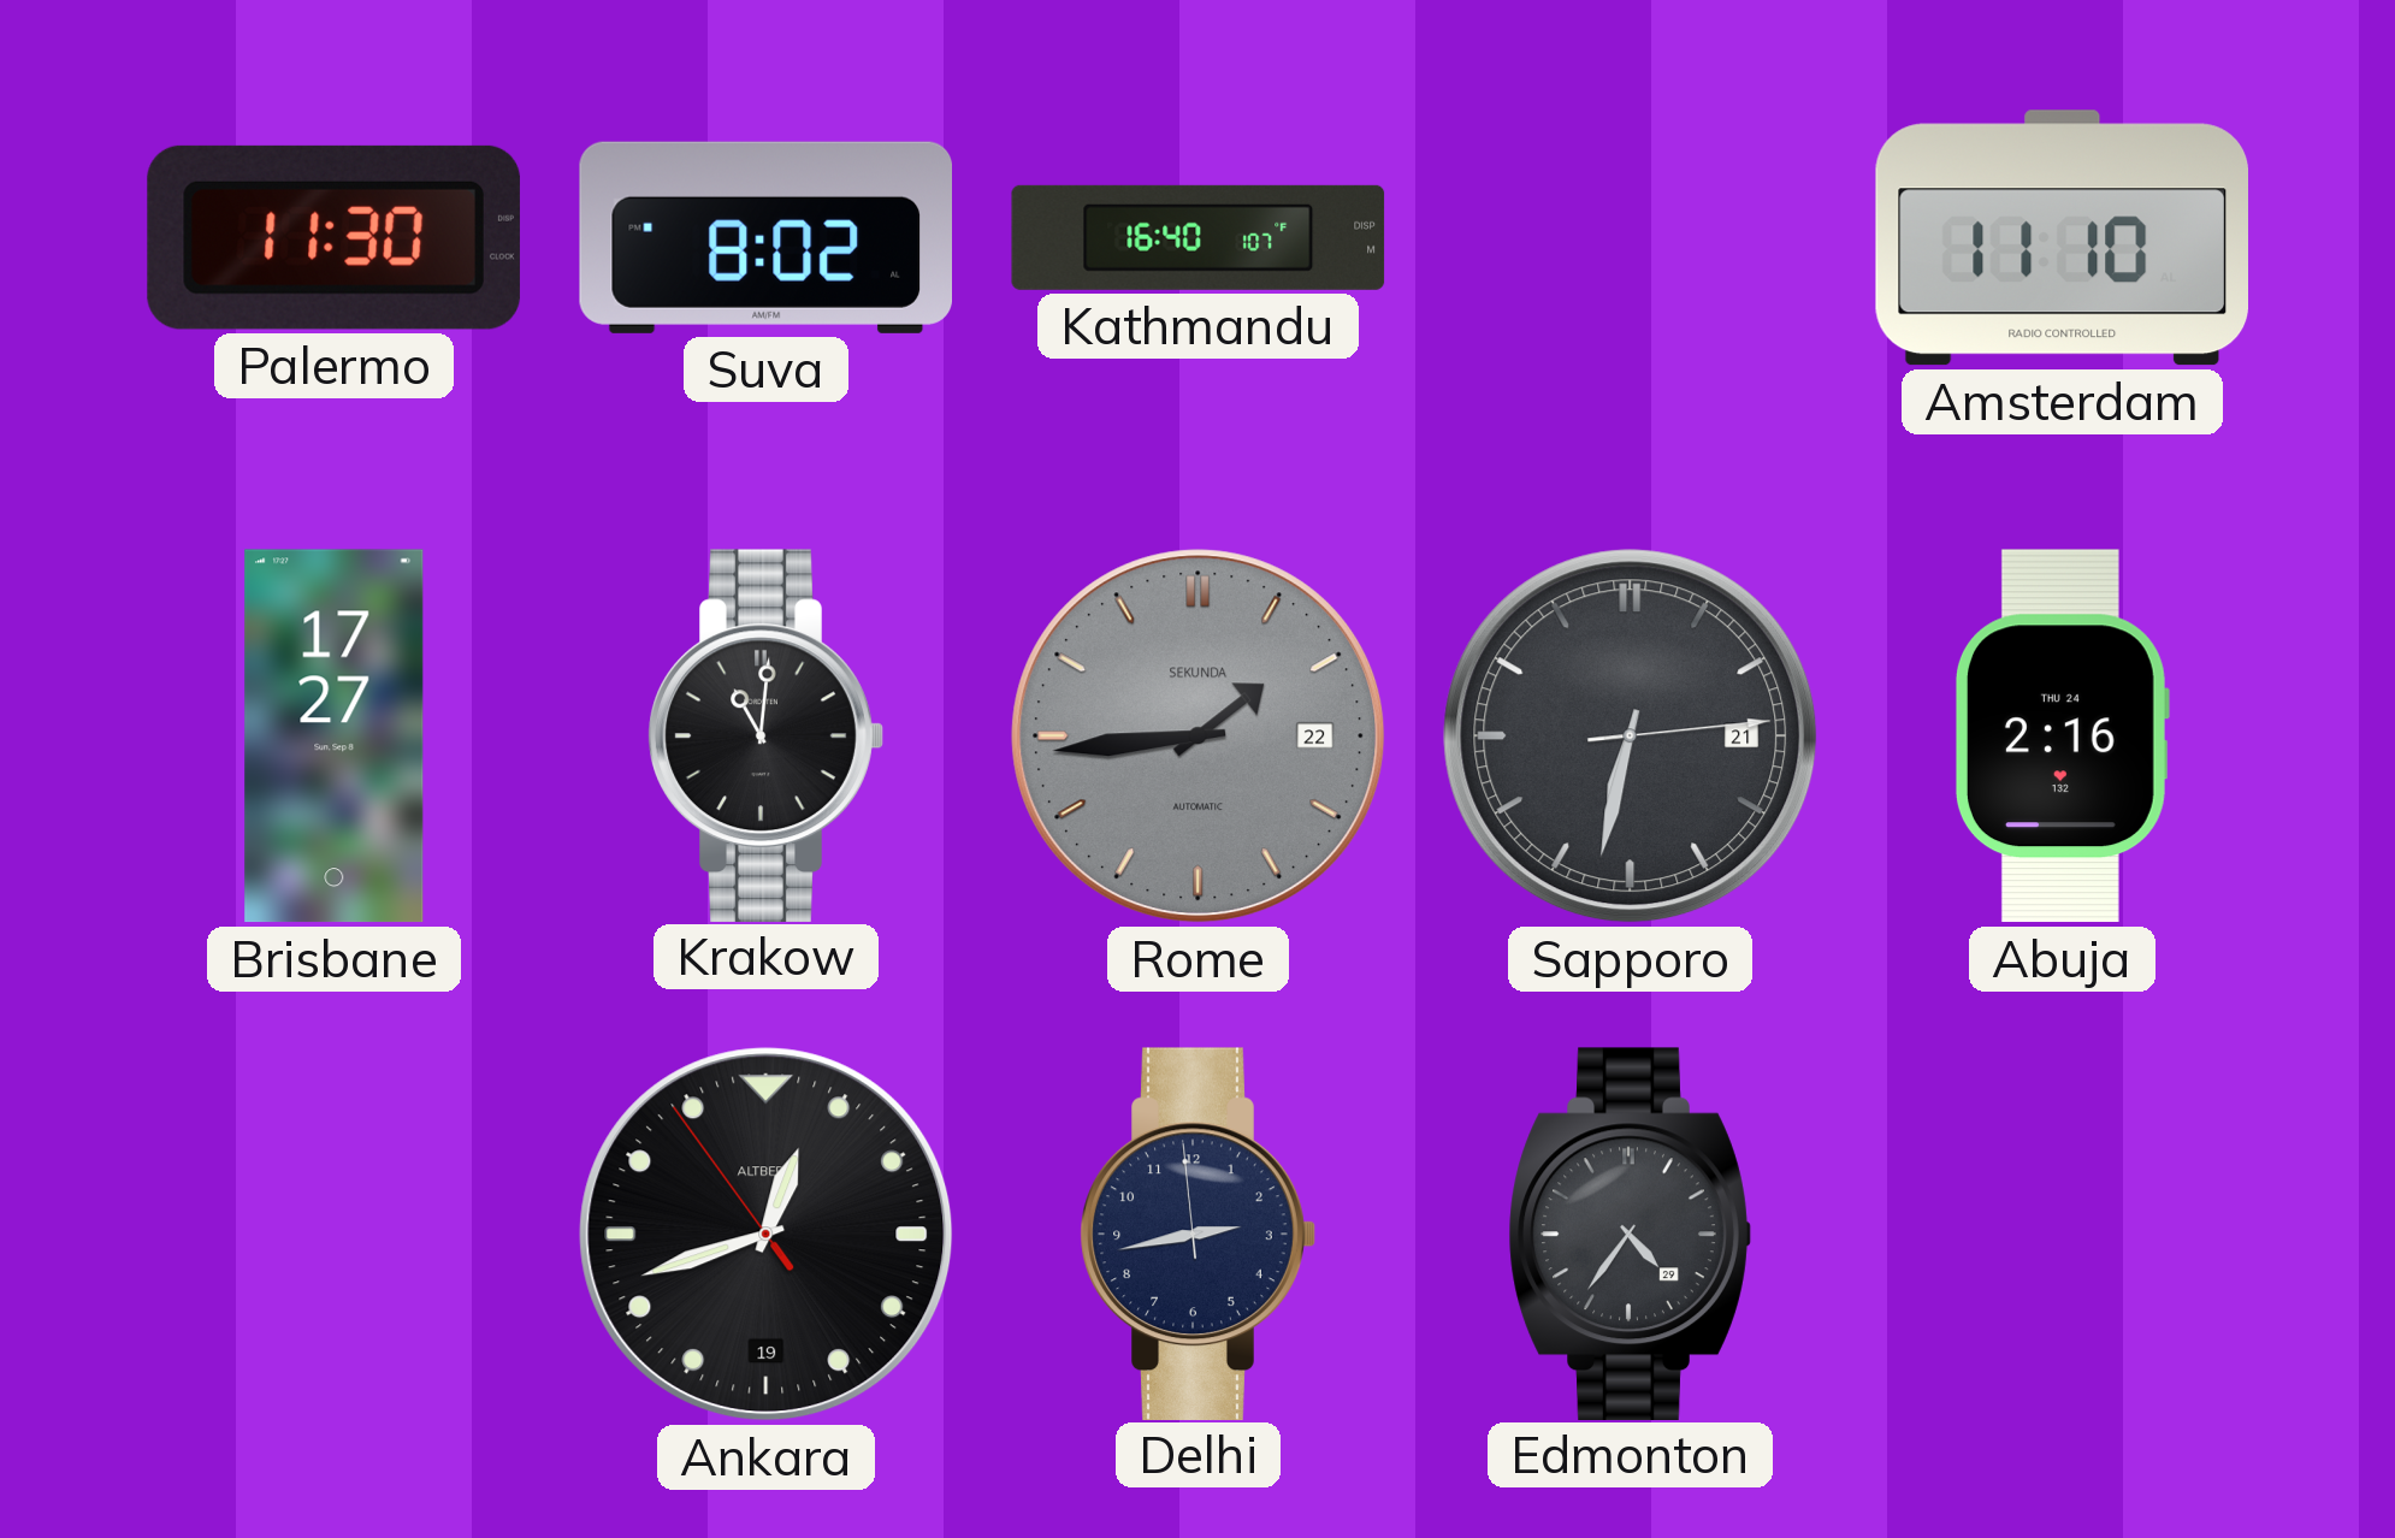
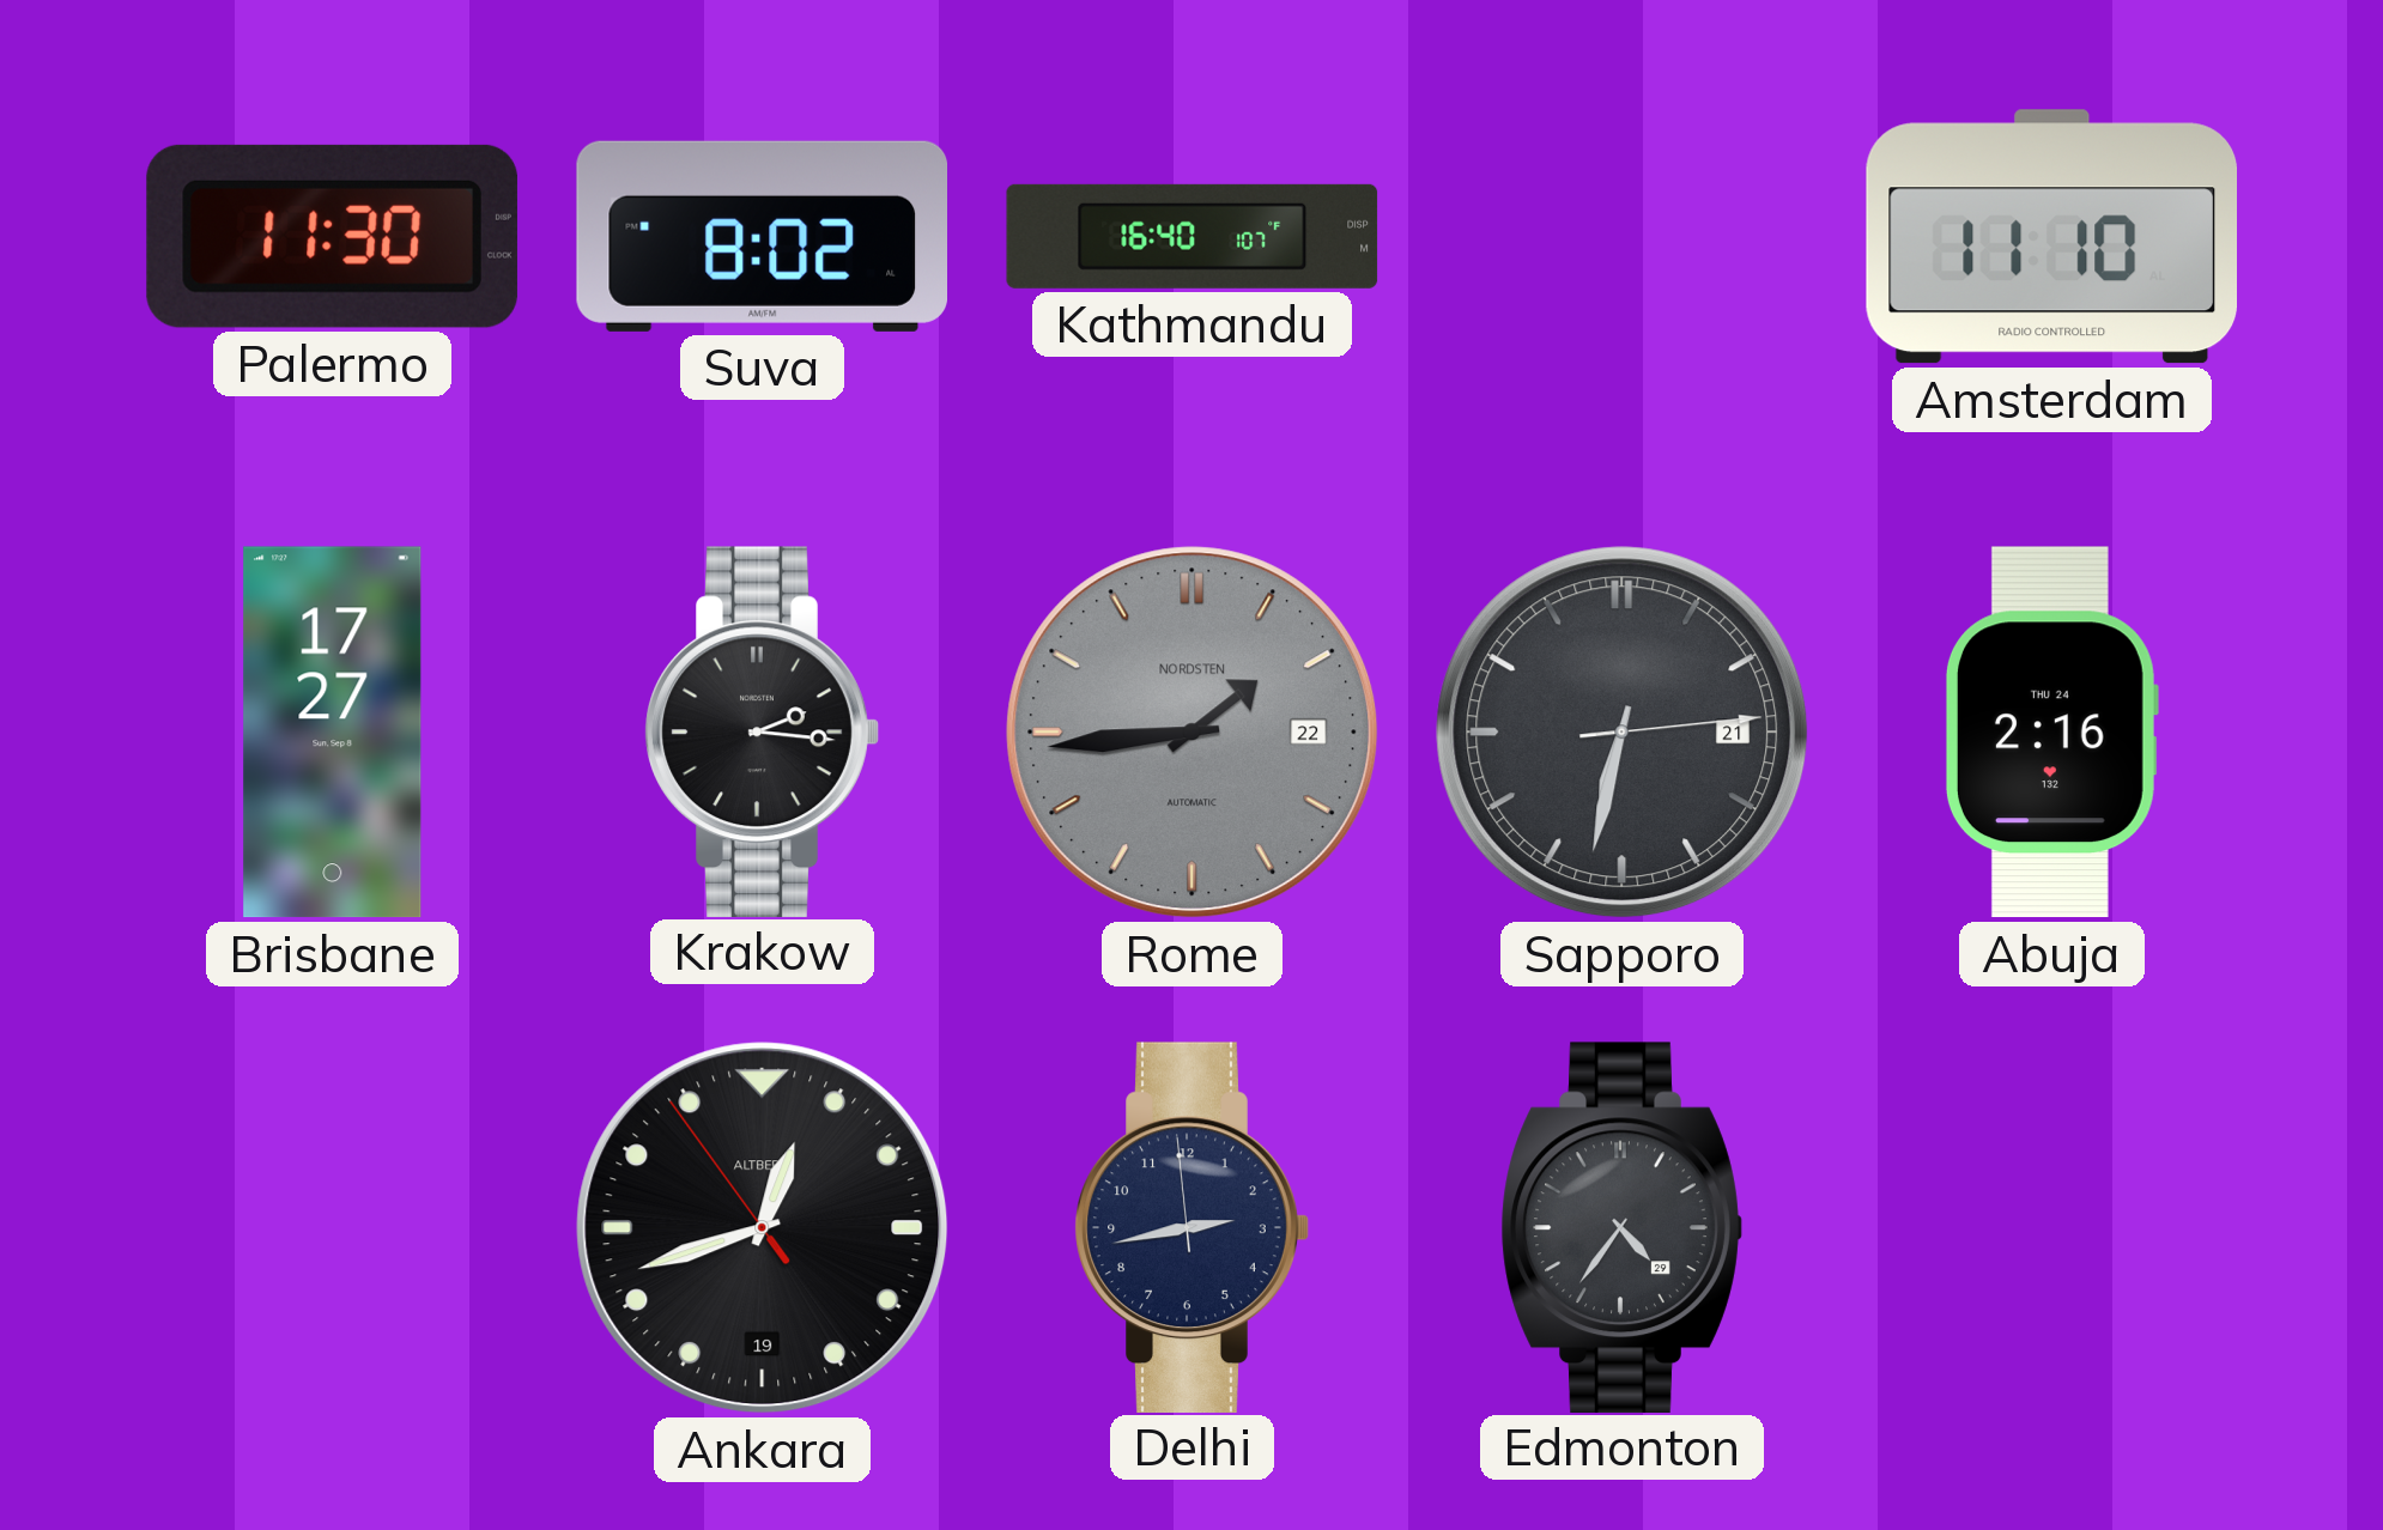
Krakow: 11:01 -> 2:16
Rome brand: SEKUNDA -> NORDSTEN
